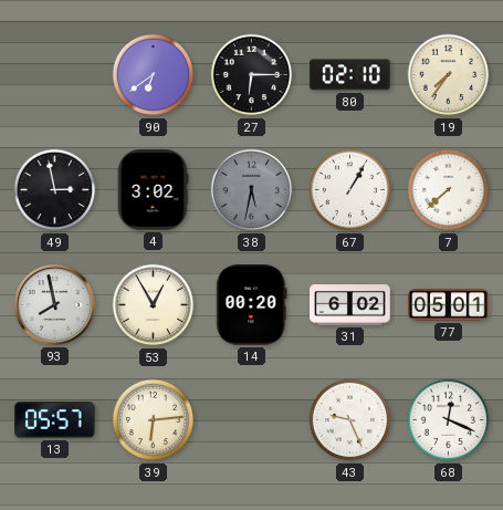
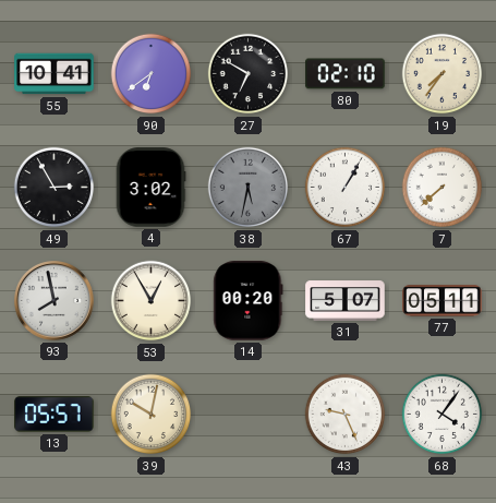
55: none -> 10:41
27: 6:15 -> 6:50
49: 2:58 -> 2:55
31: 6:02 -> 5:07
77: 05:01 -> 05:11
39: 6:14 -> 10:02
68: 12:19 -> 4:06
